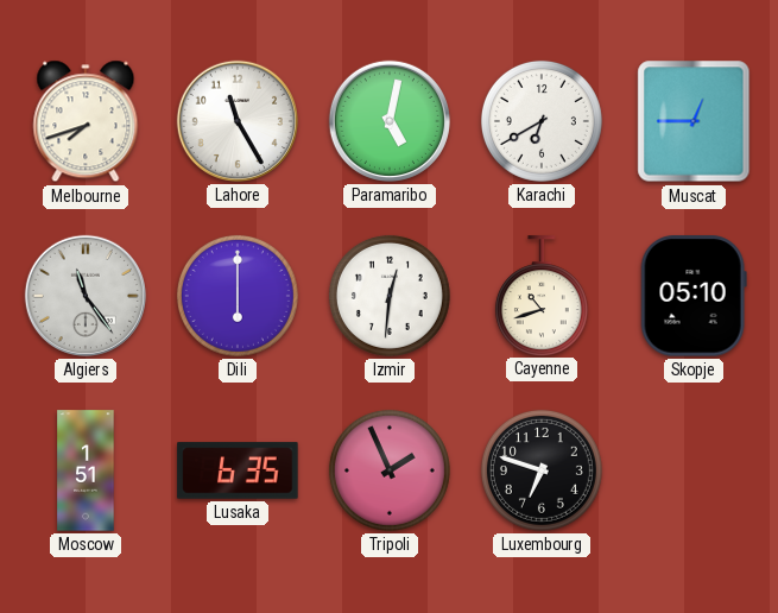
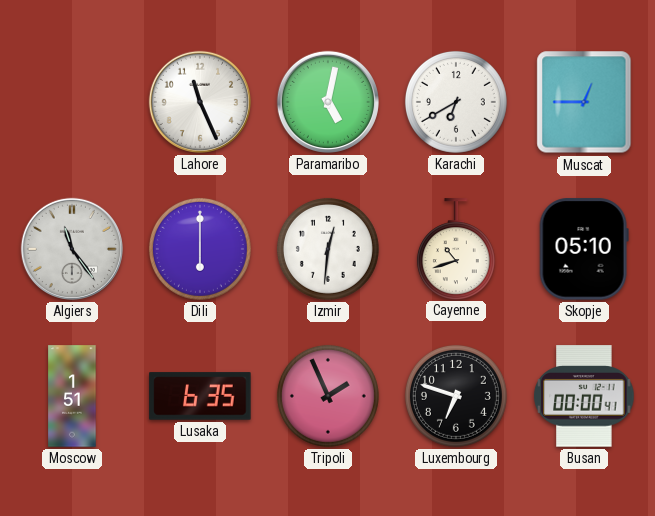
Melbourne: 7:42 -> none
Lahore: 11:25 -> 11:26
Busan: none -> 00:00
